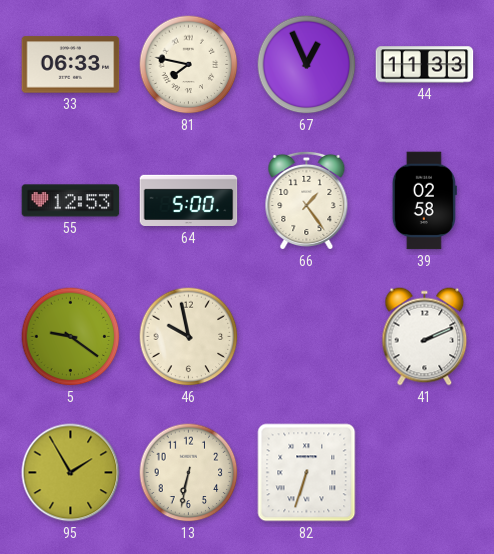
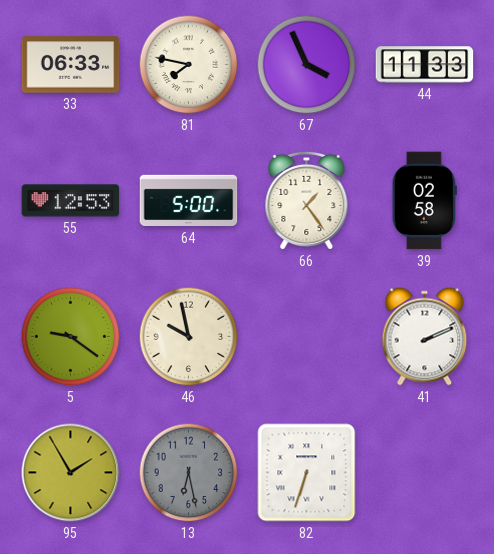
67: 12:56 -> 3:56
13: 6:32 -> 6:28
13 dial: cream -> grey
